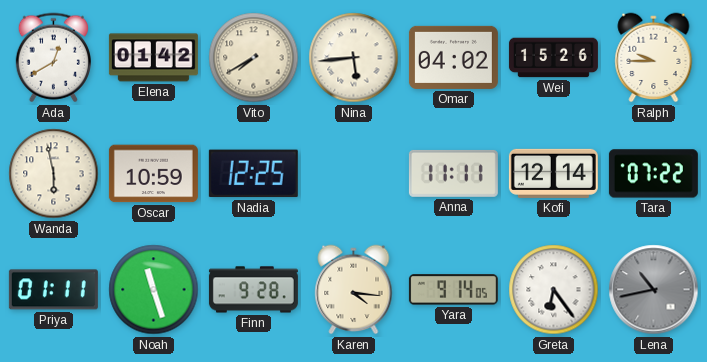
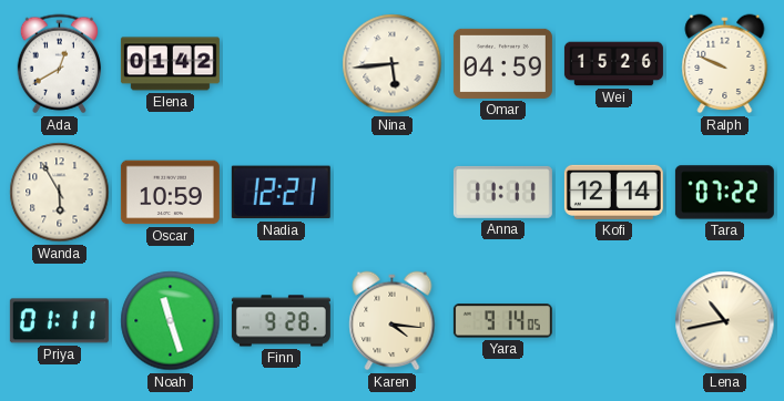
Vito: 7:40 -> none
Omar: 04:02 -> 04:59
Ralph: 9:45 -> 9:49
Wanda: 5:58 -> 5:55
Nadia: 12:25 -> 12:21
Greta: 6:24 -> none
Lena dial: grey -> cream
